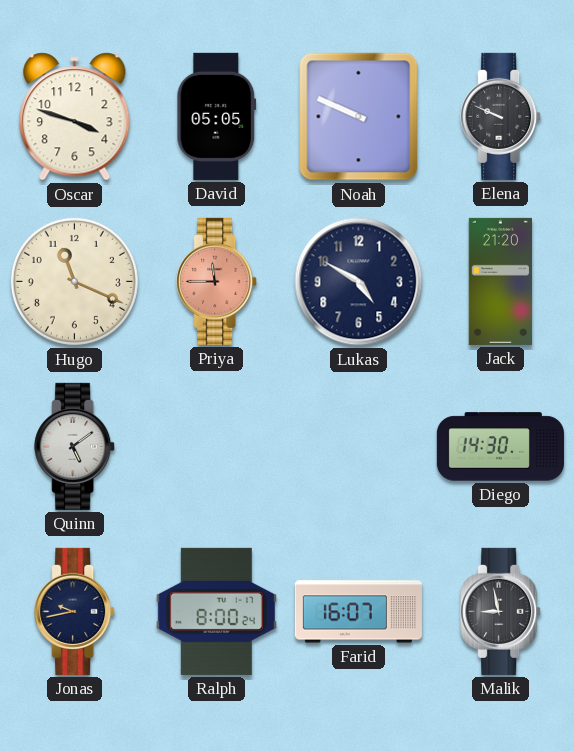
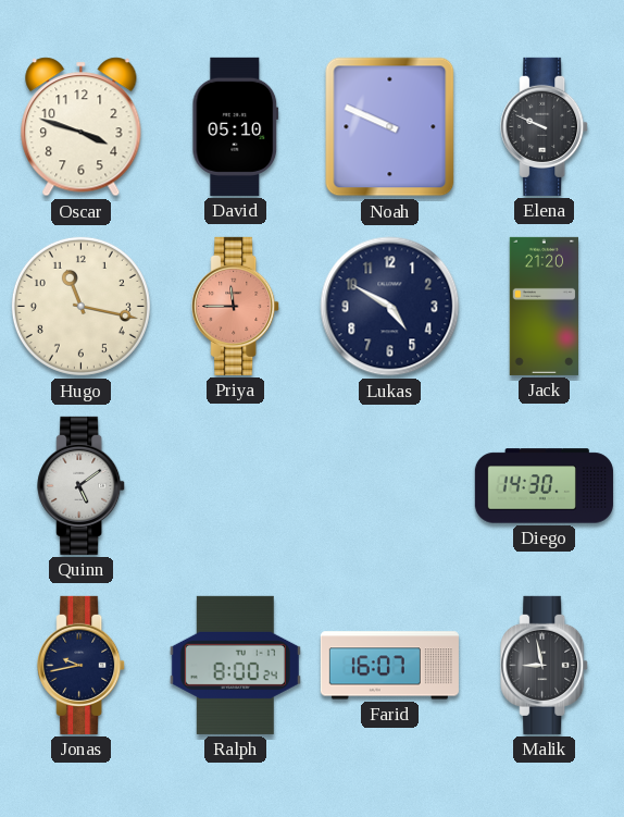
David: 05:05 -> 05:10
Hugo: 11:19 -> 11:17
